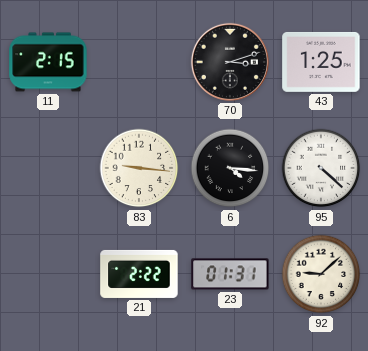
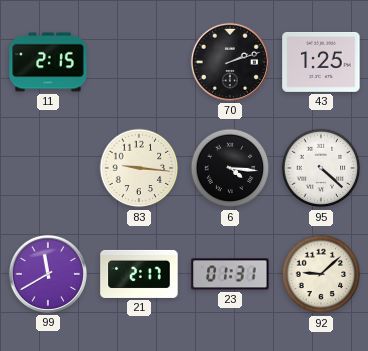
70: 3:12 -> 2:12
99: none -> 11:40
21: 2:22 -> 2:17
